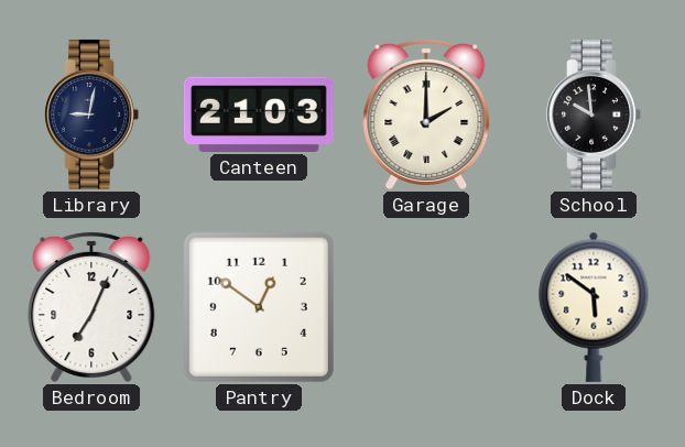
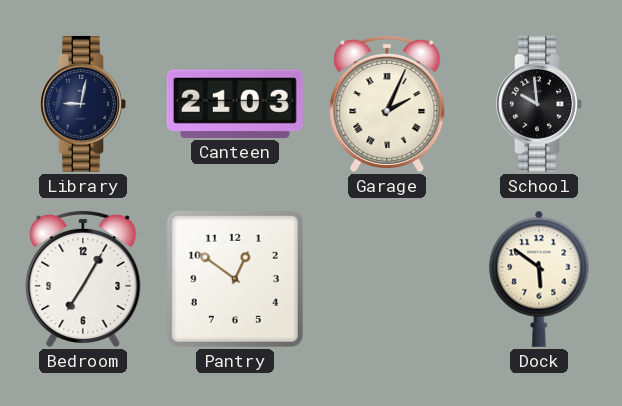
Garage: 2:00 -> 2:04
Bedroom: 7:04 -> 7:05
